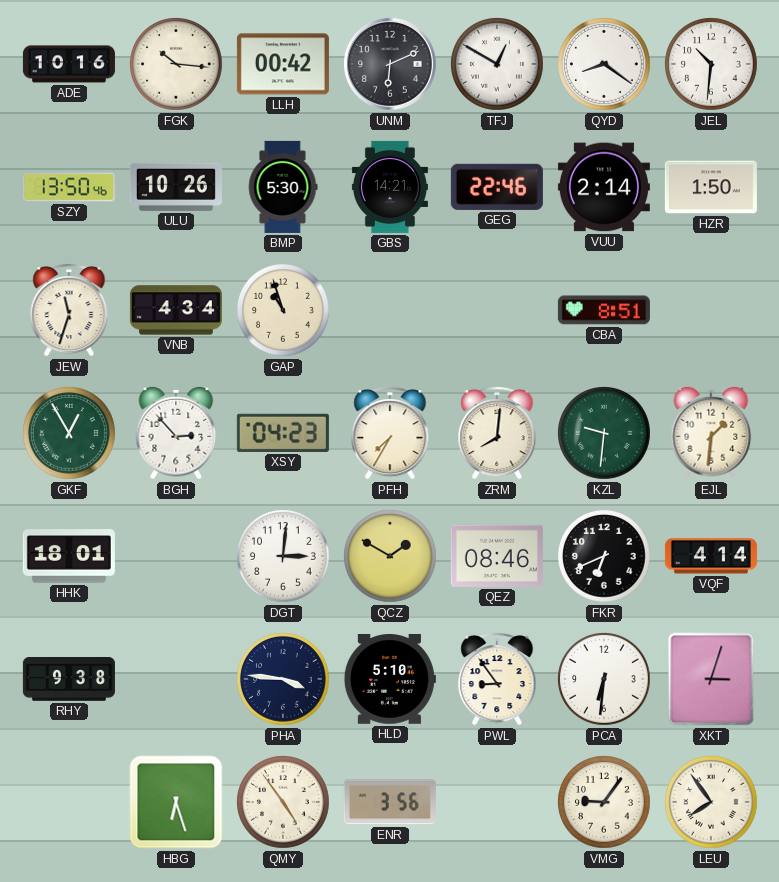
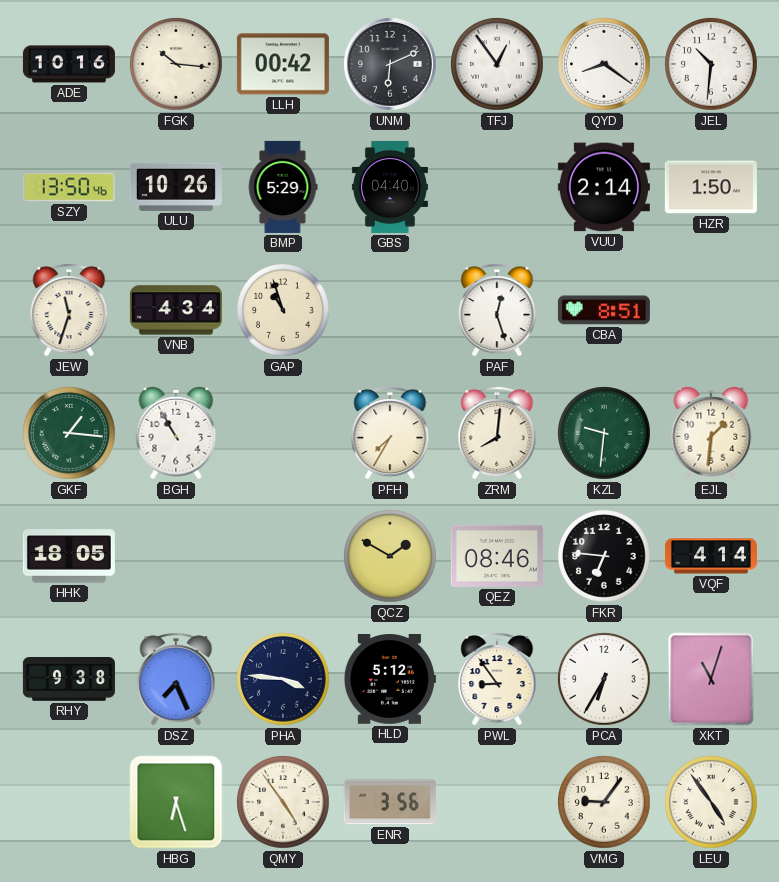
TFJ: 12:50 -> 12:54
BMP: 5:30 -> 5:29
GBS: 14:21 -> 04:40
GEG: 22:46 -> none
PAF: none -> 12:27
GKF: 12:55 -> 1:16
BGH: 2:53 -> 10:55
XSY: 04:23 -> none
HHK: 18:01 -> 18:05
DGT: 3:01 -> none
FKR: 6:41 -> 6:46
DSZ: none -> 7:26
HLD: 5:10 -> 5:12
PCA: 6:31 -> 6:35
XKT: 3:03 -> 11:03
LEU: 7:54 -> 4:54
